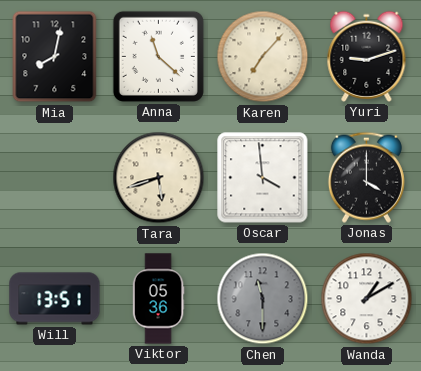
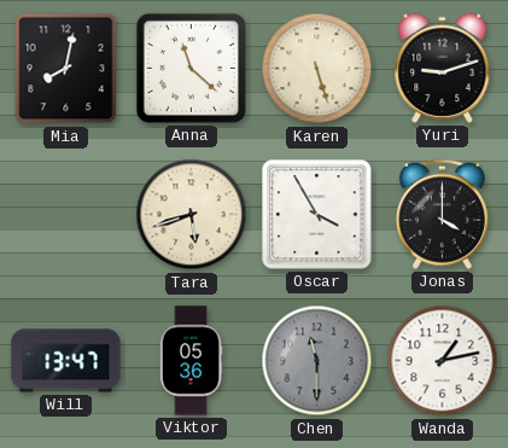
Karen: 7:07 -> 5:27
Oscar: 3:59 -> 3:55
Will: 13:51 -> 13:47
Wanda: 1:10 -> 1:13
